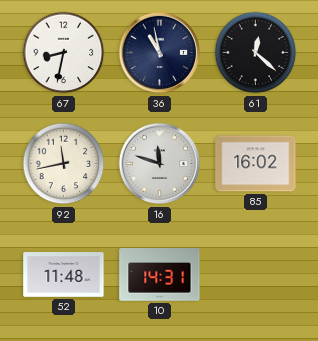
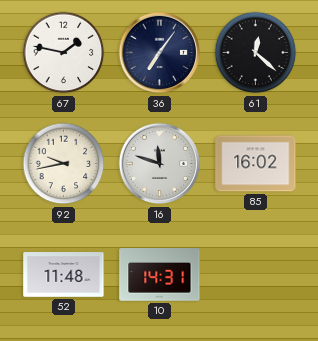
67: 8:32 -> 1:47
36: 10:58 -> 7:06
92: 11:43 -> 9:43
